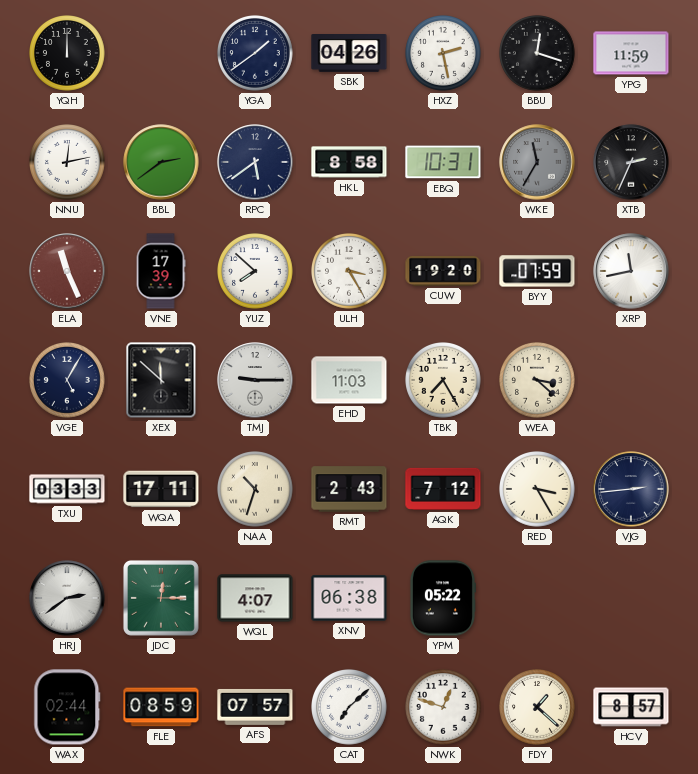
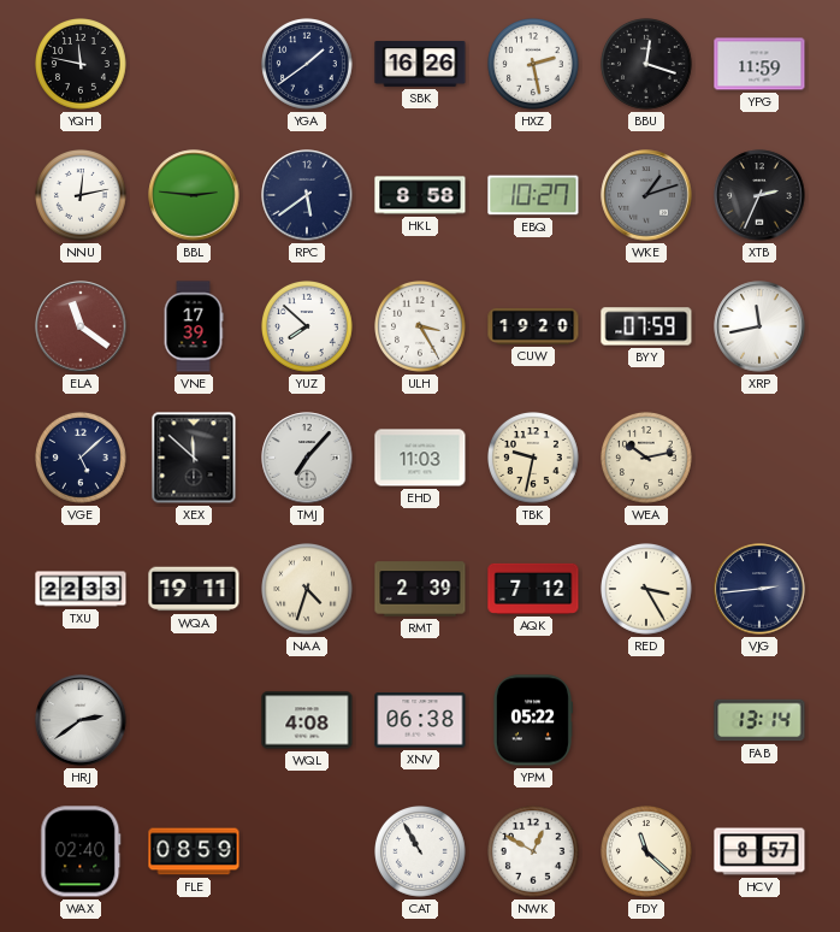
YQH: 12:00 -> 11:47
SBK: 04:26 -> 16:26
BBL: 2:39 -> 2:46
EBQ: 10:31 -> 10:27
WKE: 11:35 -> 1:12
ELA: 11:26 -> 11:21
VGE: 5:05 -> 5:08
TMJ: 9:15 -> 7:07
TBK: 7:25 -> 9:32
WEA: 3:22 -> 10:13
TXU: 03:33 -> 22:33
WQA: 17:11 -> 19:11
NAA: 10:33 -> 4:33
RMT: 2:43 -> 2:39
JDC: 12:15 -> none
WQL: 4:07 -> 4:08
FAB: none -> 13:14
WAX: 02:44 -> 02:40
AFS: 07:57 -> none
CAT: 7:08 -> 10:55
NWK: 12:48 -> 12:50
FDY: 1:22 -> 11:22
